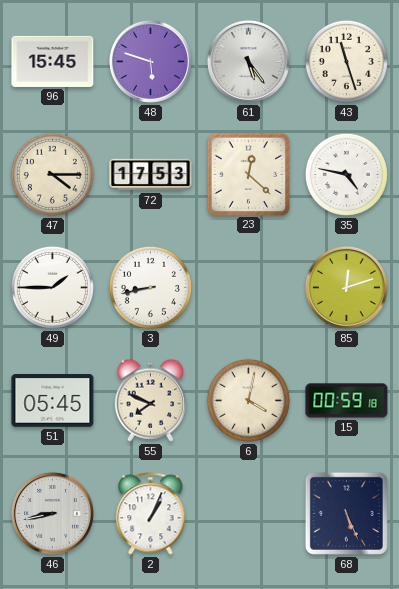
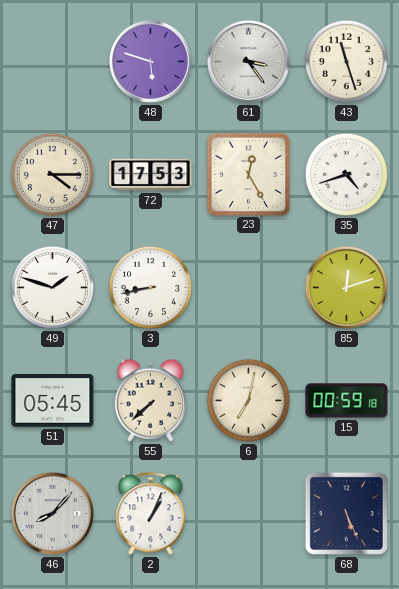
96: 15:45 -> none
61: 5:24 -> 3:24
23: 12:22 -> 12:25
35: 4:47 -> 4:42
49: 1:45 -> 1:48
55: 7:49 -> 7:38
6: 4:02 -> 7:02
46: 8:43 -> 8:07
